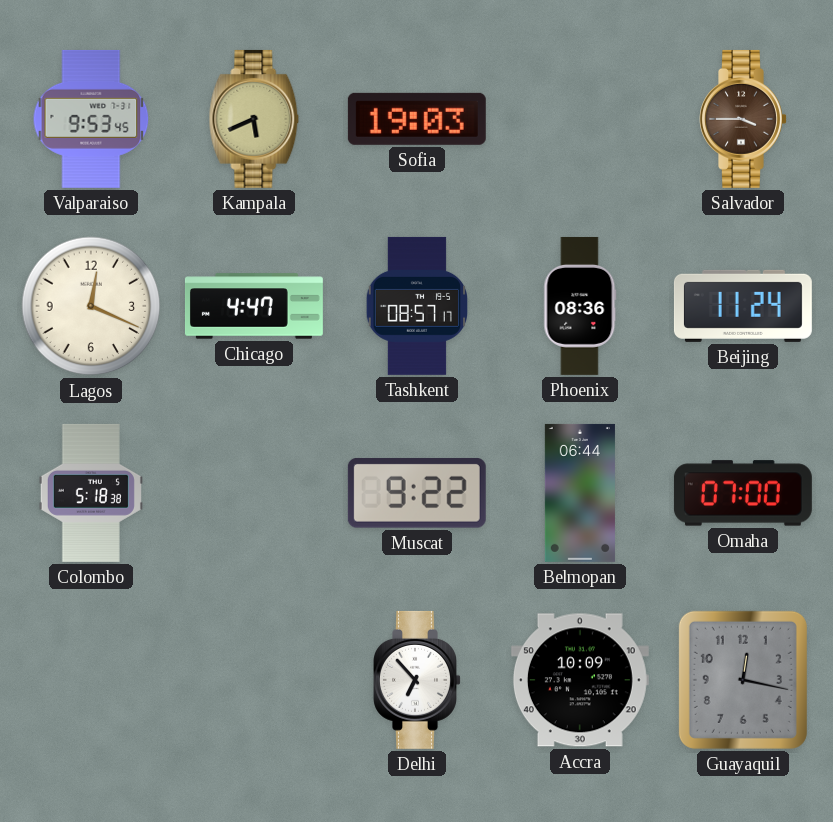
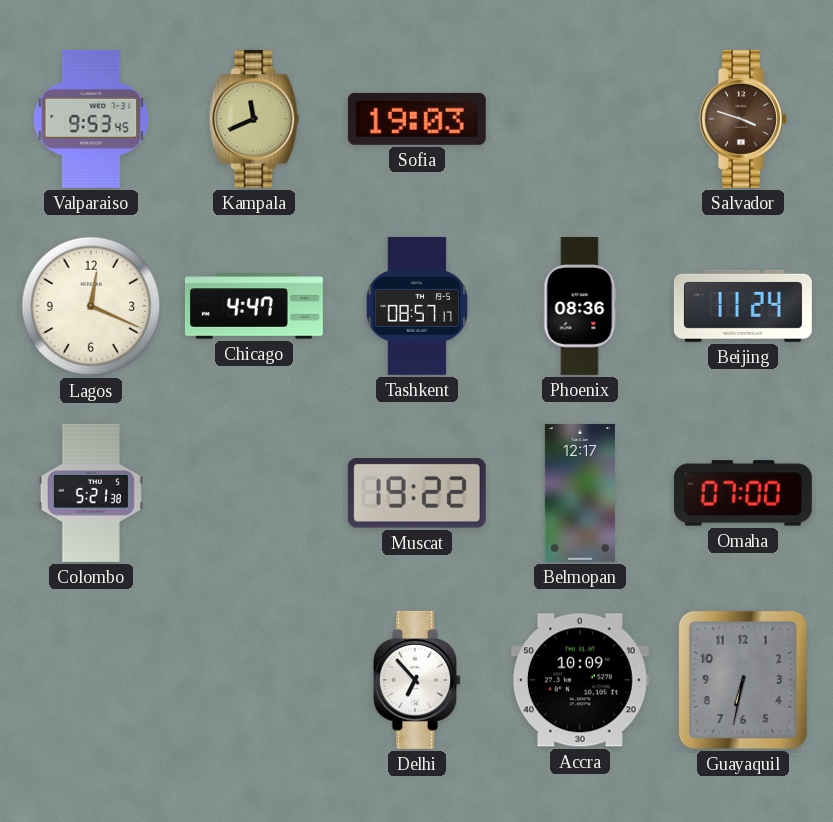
Kampala: 5:41 -> 11:41
Salvador: 3:45 -> 3:48
Colombo: 5:18 -> 5:21
Muscat: 9:22 -> 19:22
Belmopan: 06:44 -> 12:17
Guayaquil: 12:17 -> 6:32
